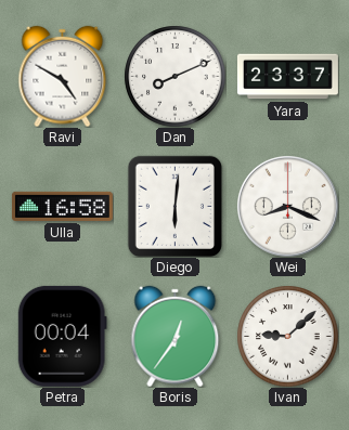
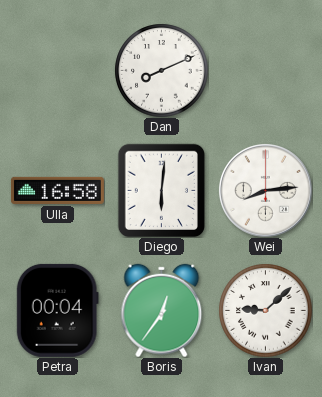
Ravi: 4:50 -> none
Yara: 23:37 -> none
Wei: 8:19 -> 8:14
